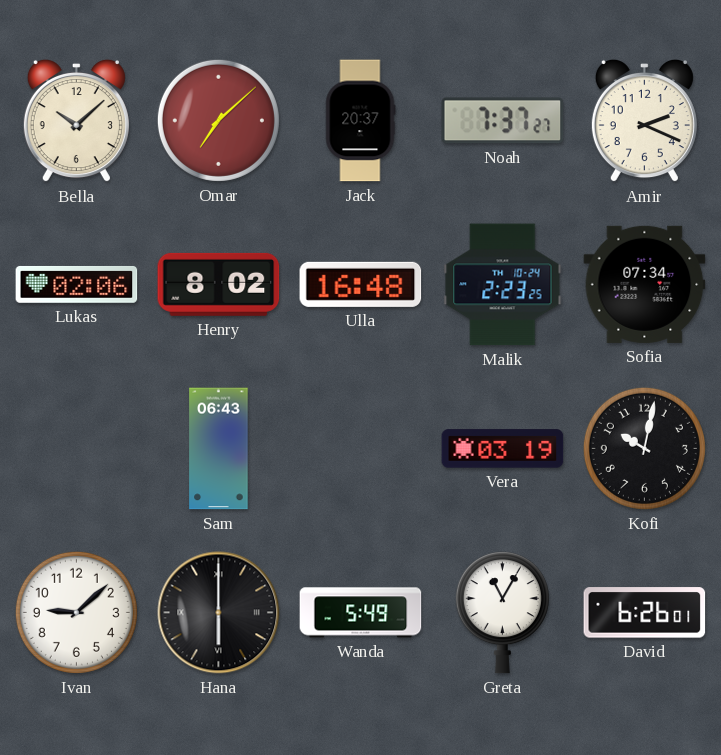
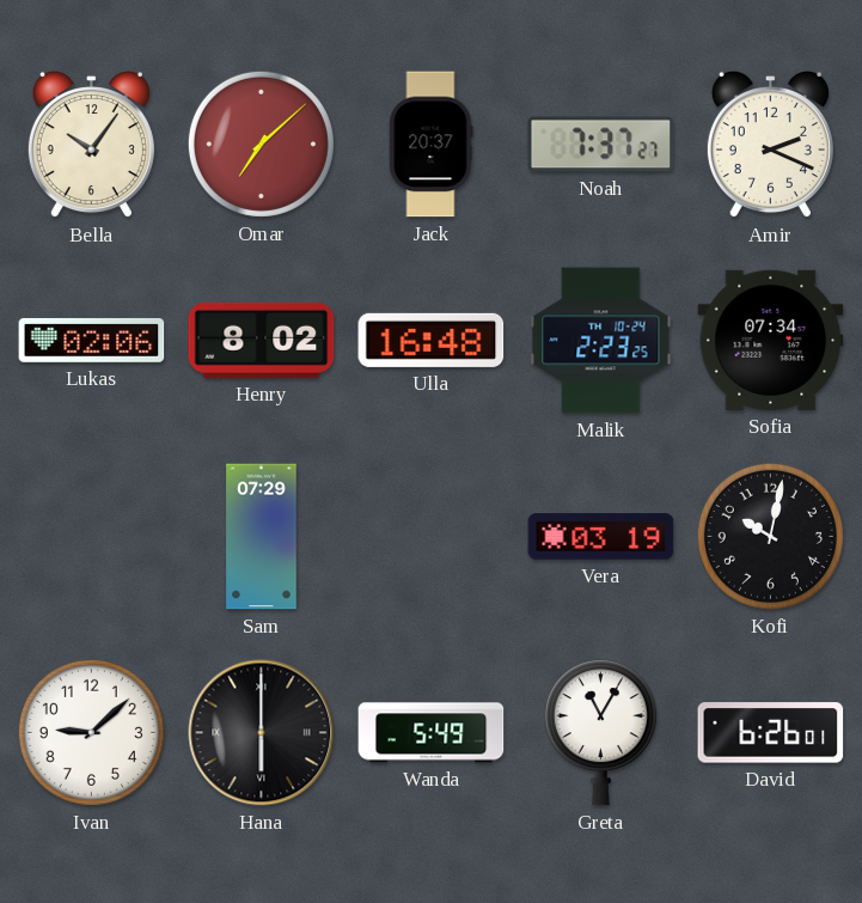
Bella: 10:08 -> 10:06
Sam: 06:43 -> 07:29
